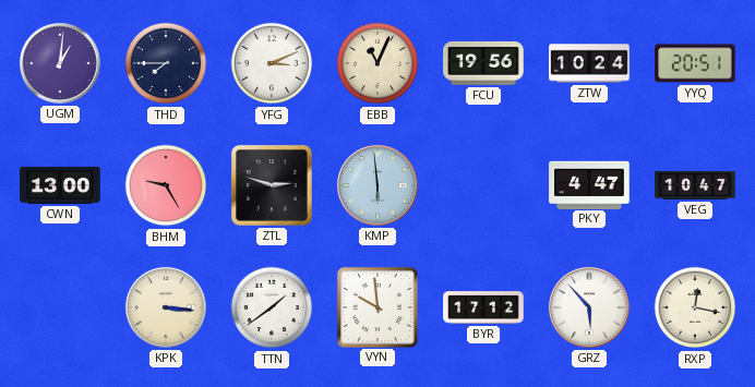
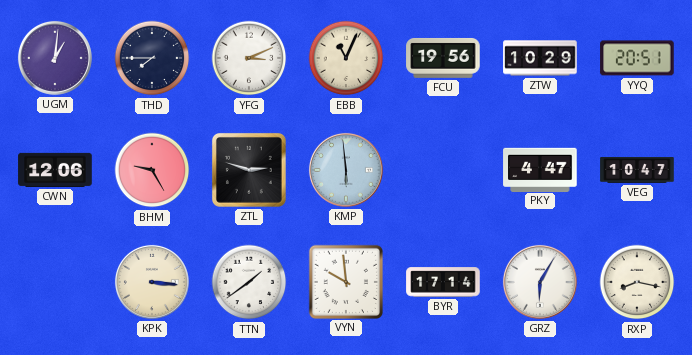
ZTW: 10:24 -> 10:29
CWN: 13:00 -> 12:06
BYR: 17:12 -> 17:14
GRZ: 5:53 -> 6:05
RXP: 12:17 -> 8:17
